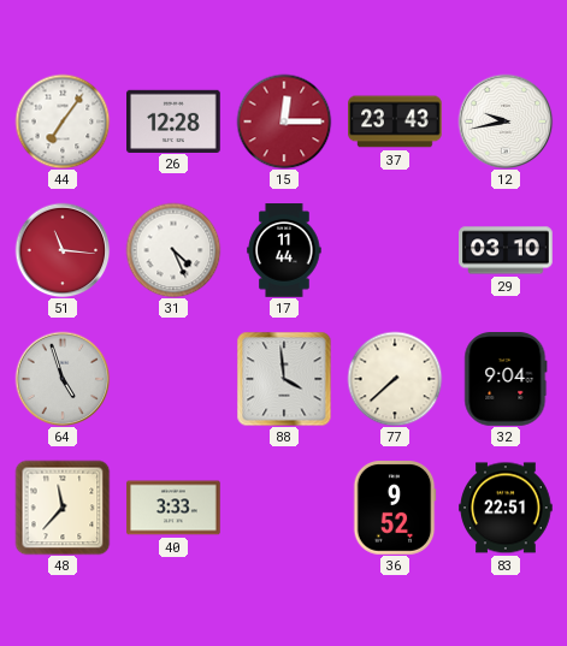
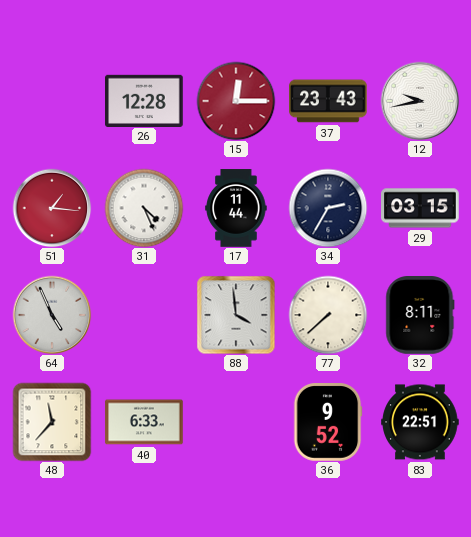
44: 7:06 -> none
51: 11:16 -> 1:16
34: none -> 2:35
29: 03:10 -> 03:15
64: 4:57 -> 4:56
32: 9:04 -> 8:11
40: 3:33 -> 6:33
